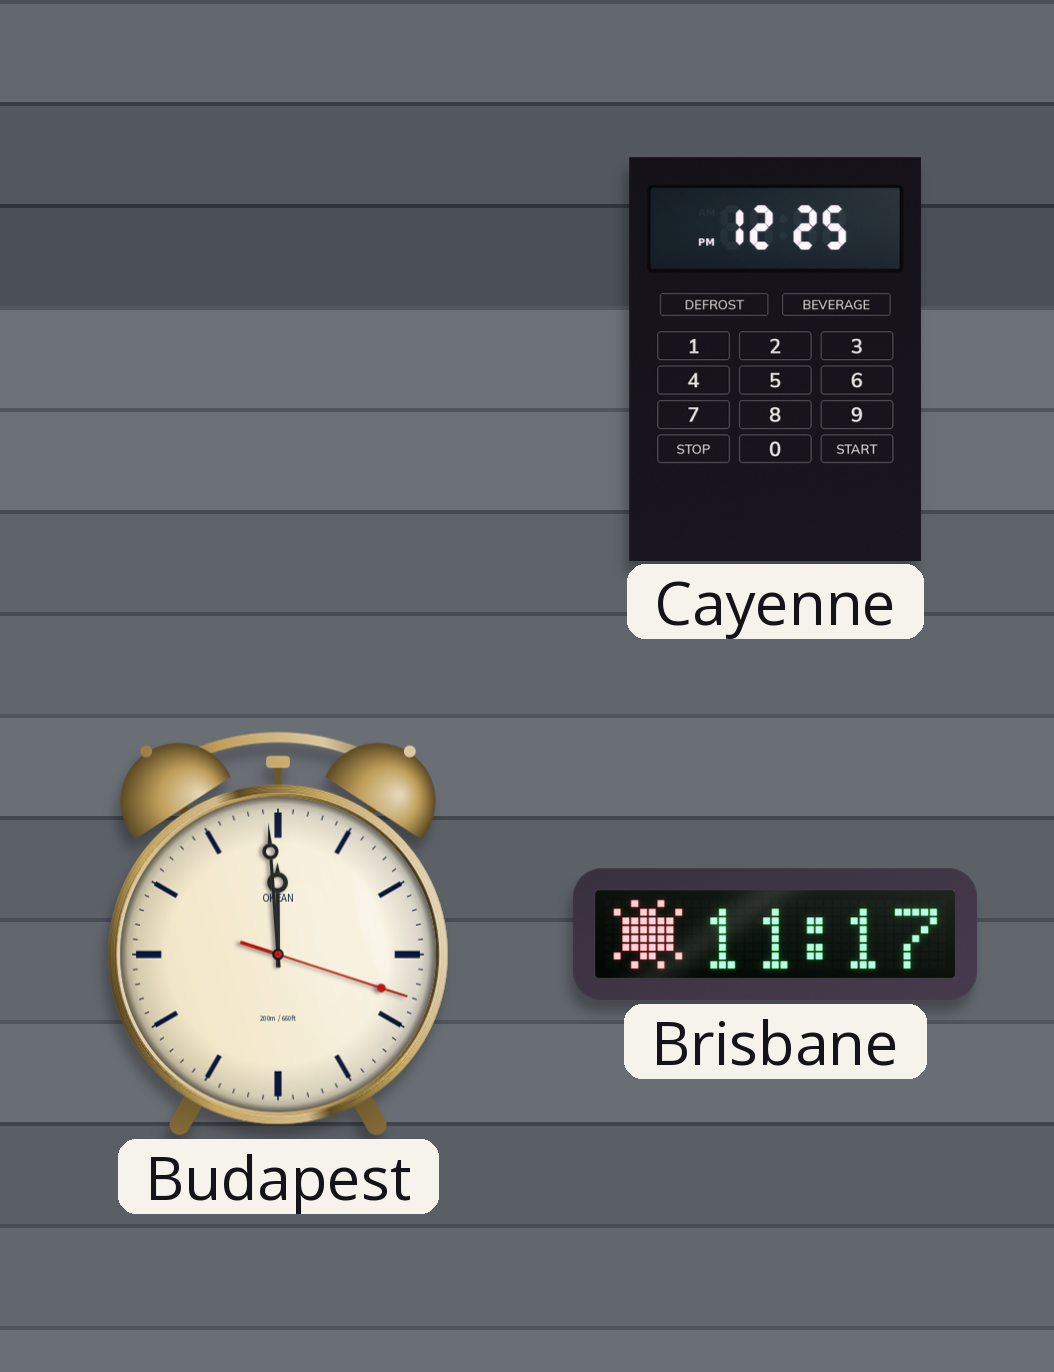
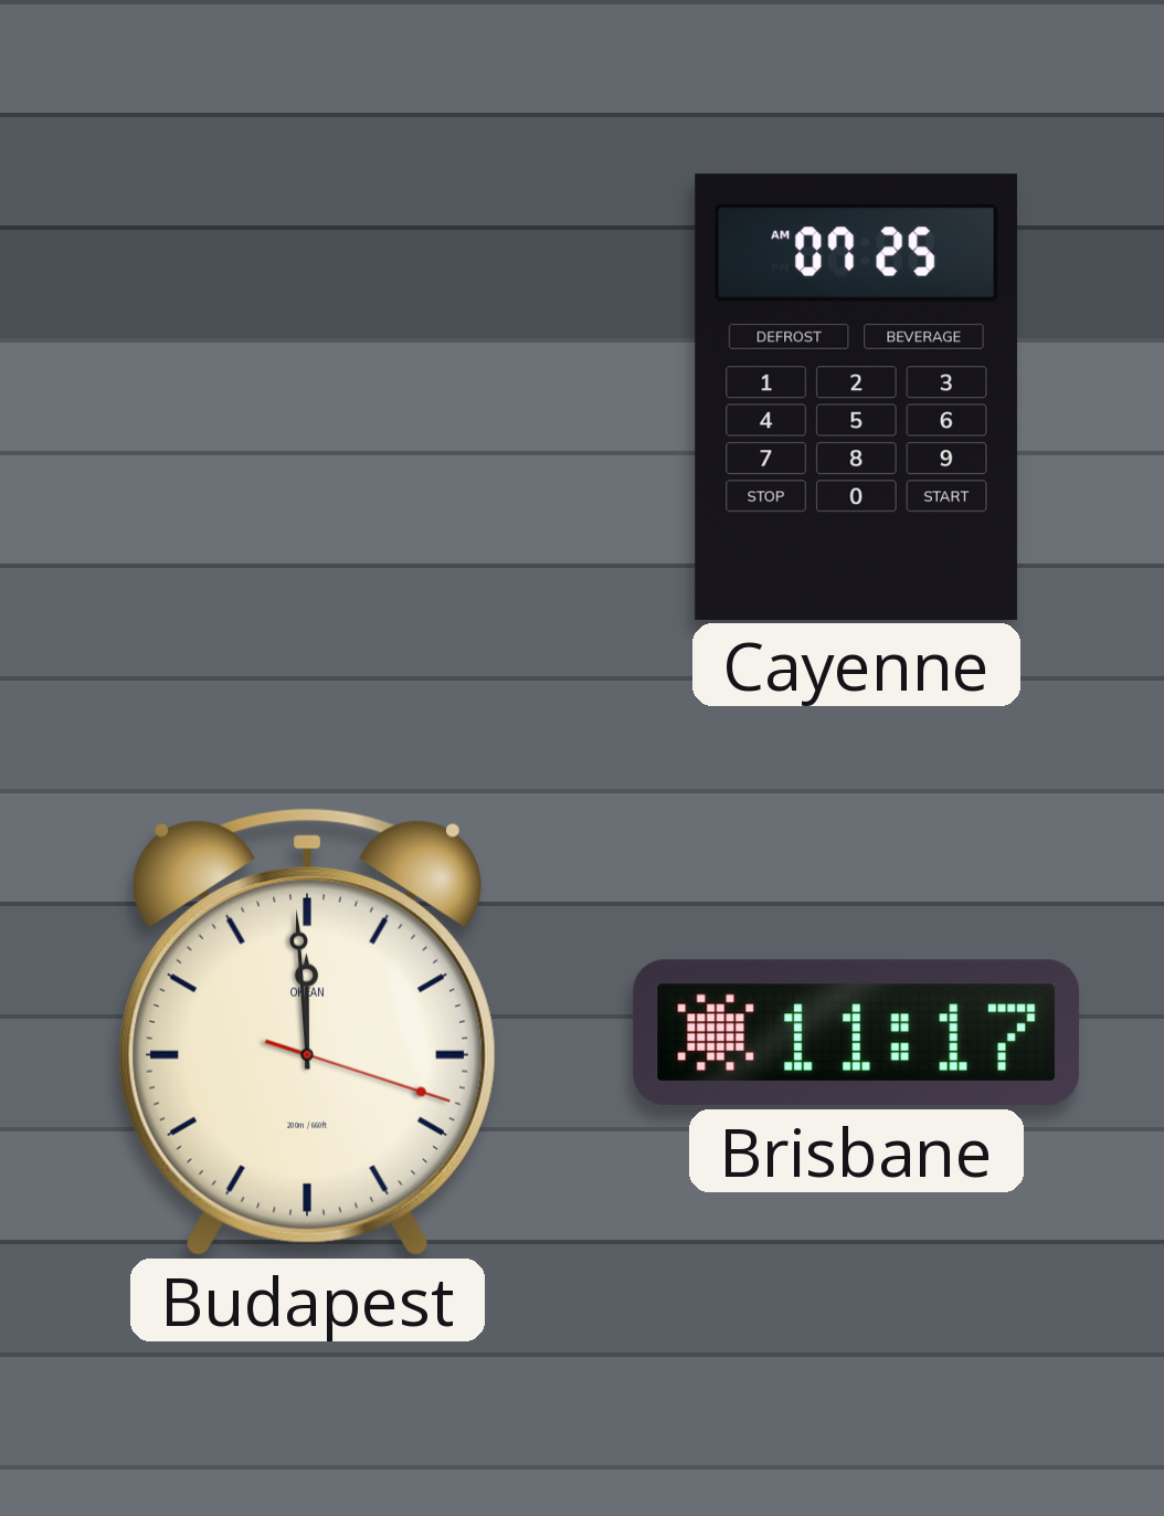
Cayenne: 12:25 -> 07:25
